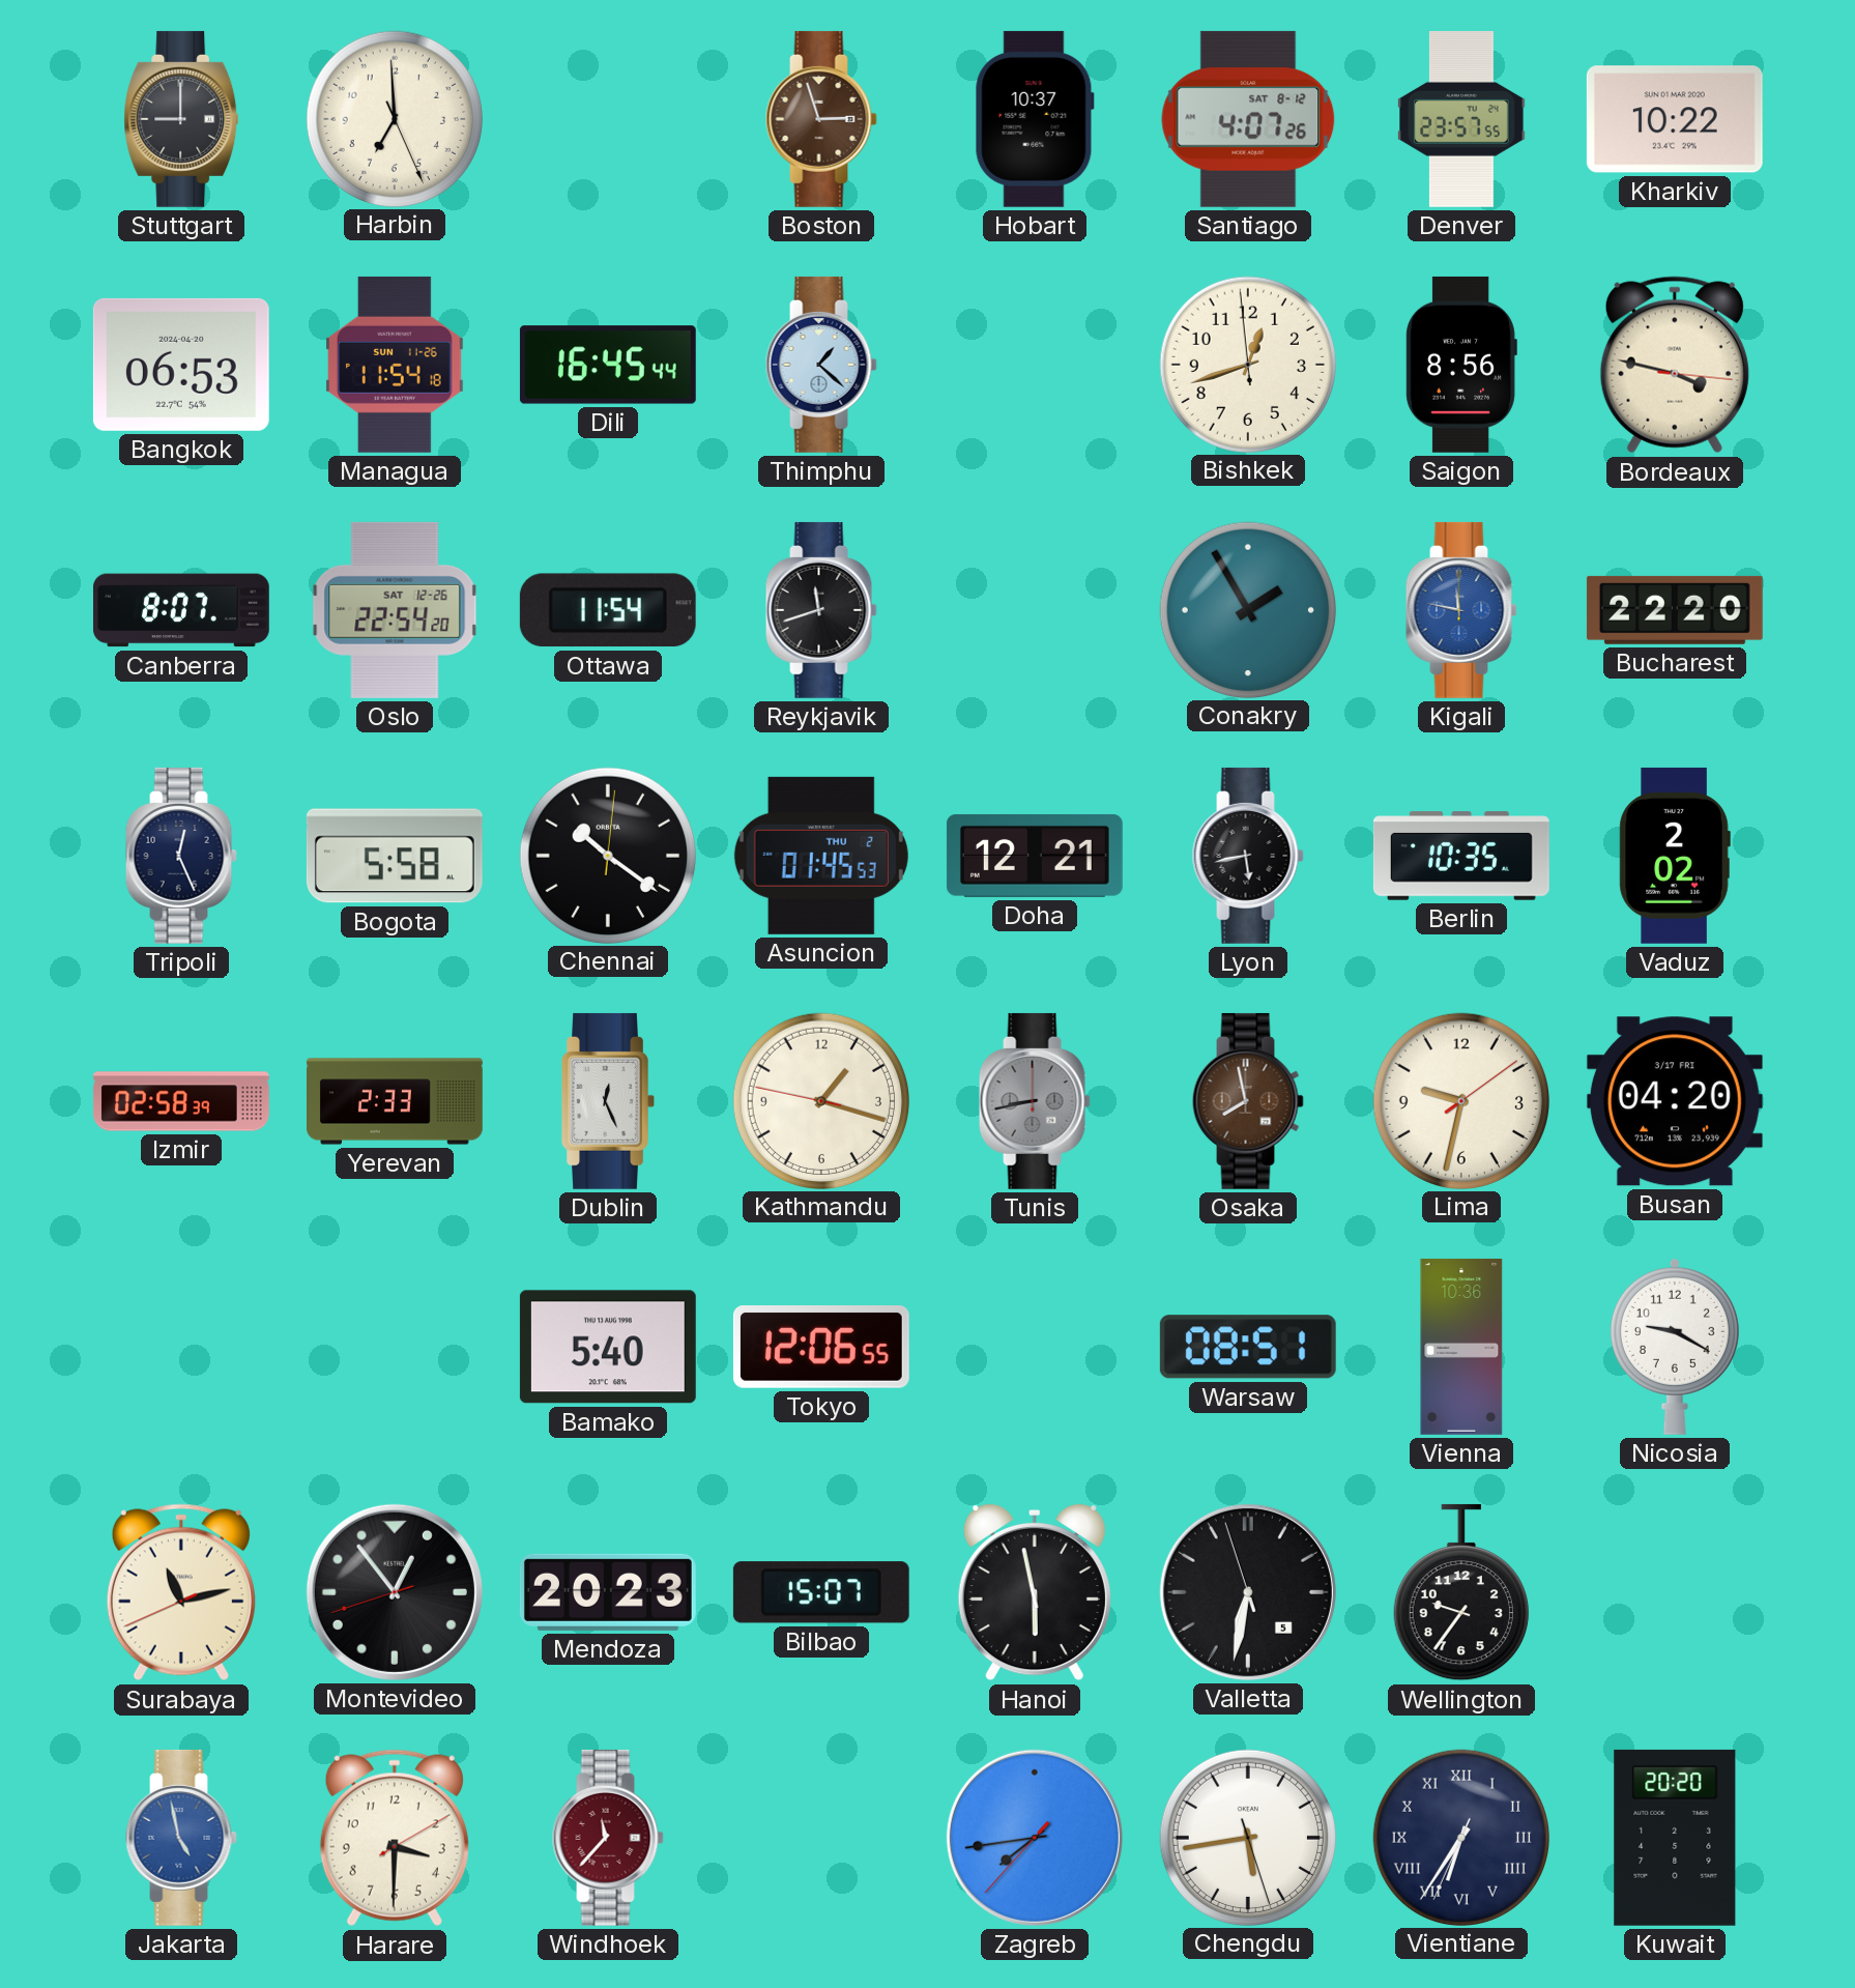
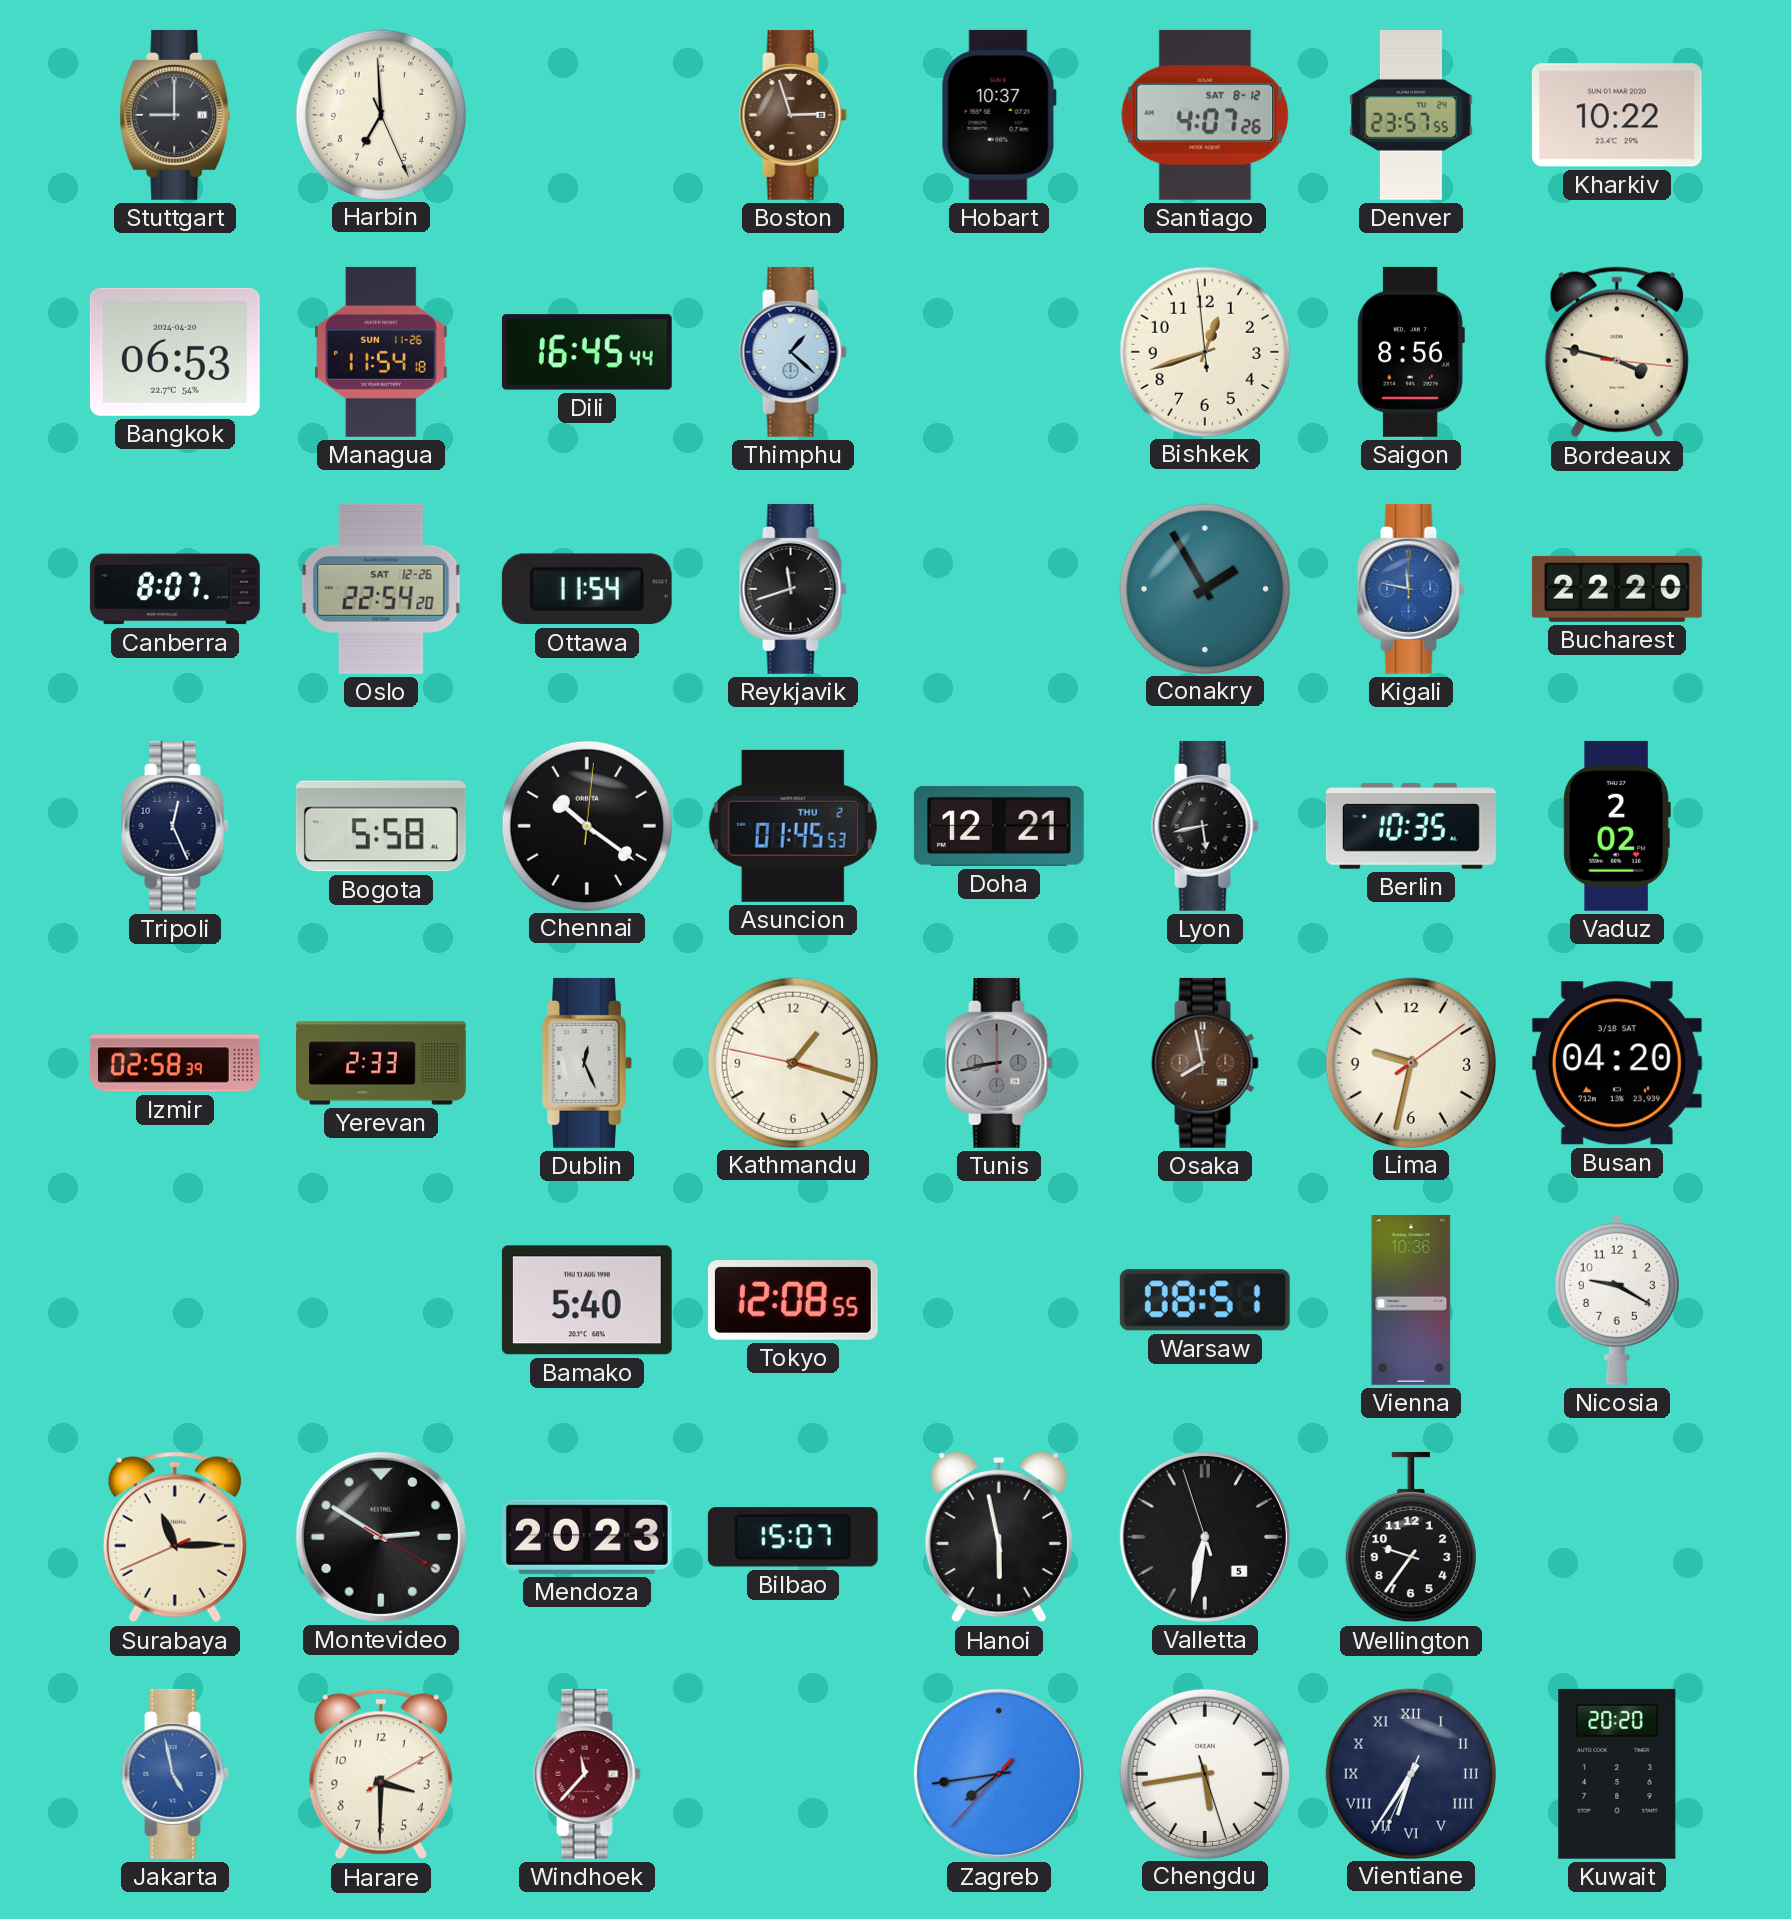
Busan date: 3/17 FRI -> 3/18 SAT
Tokyo: 12:06 -> 12:08
Surabaya: 11:12 -> 11:14
Montevideo: 12:53 -> 2:50
